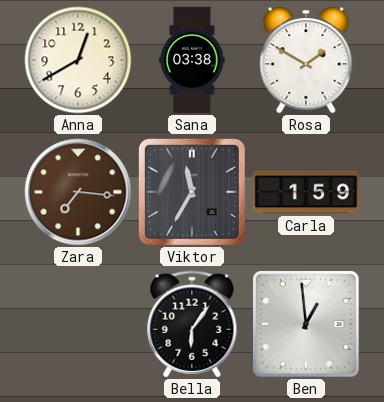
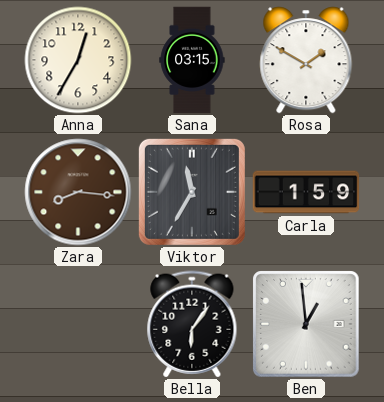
Anna: 12:40 -> 12:35
Sana: 03:38 -> 03:15
Zara: 7:16 -> 8:16
